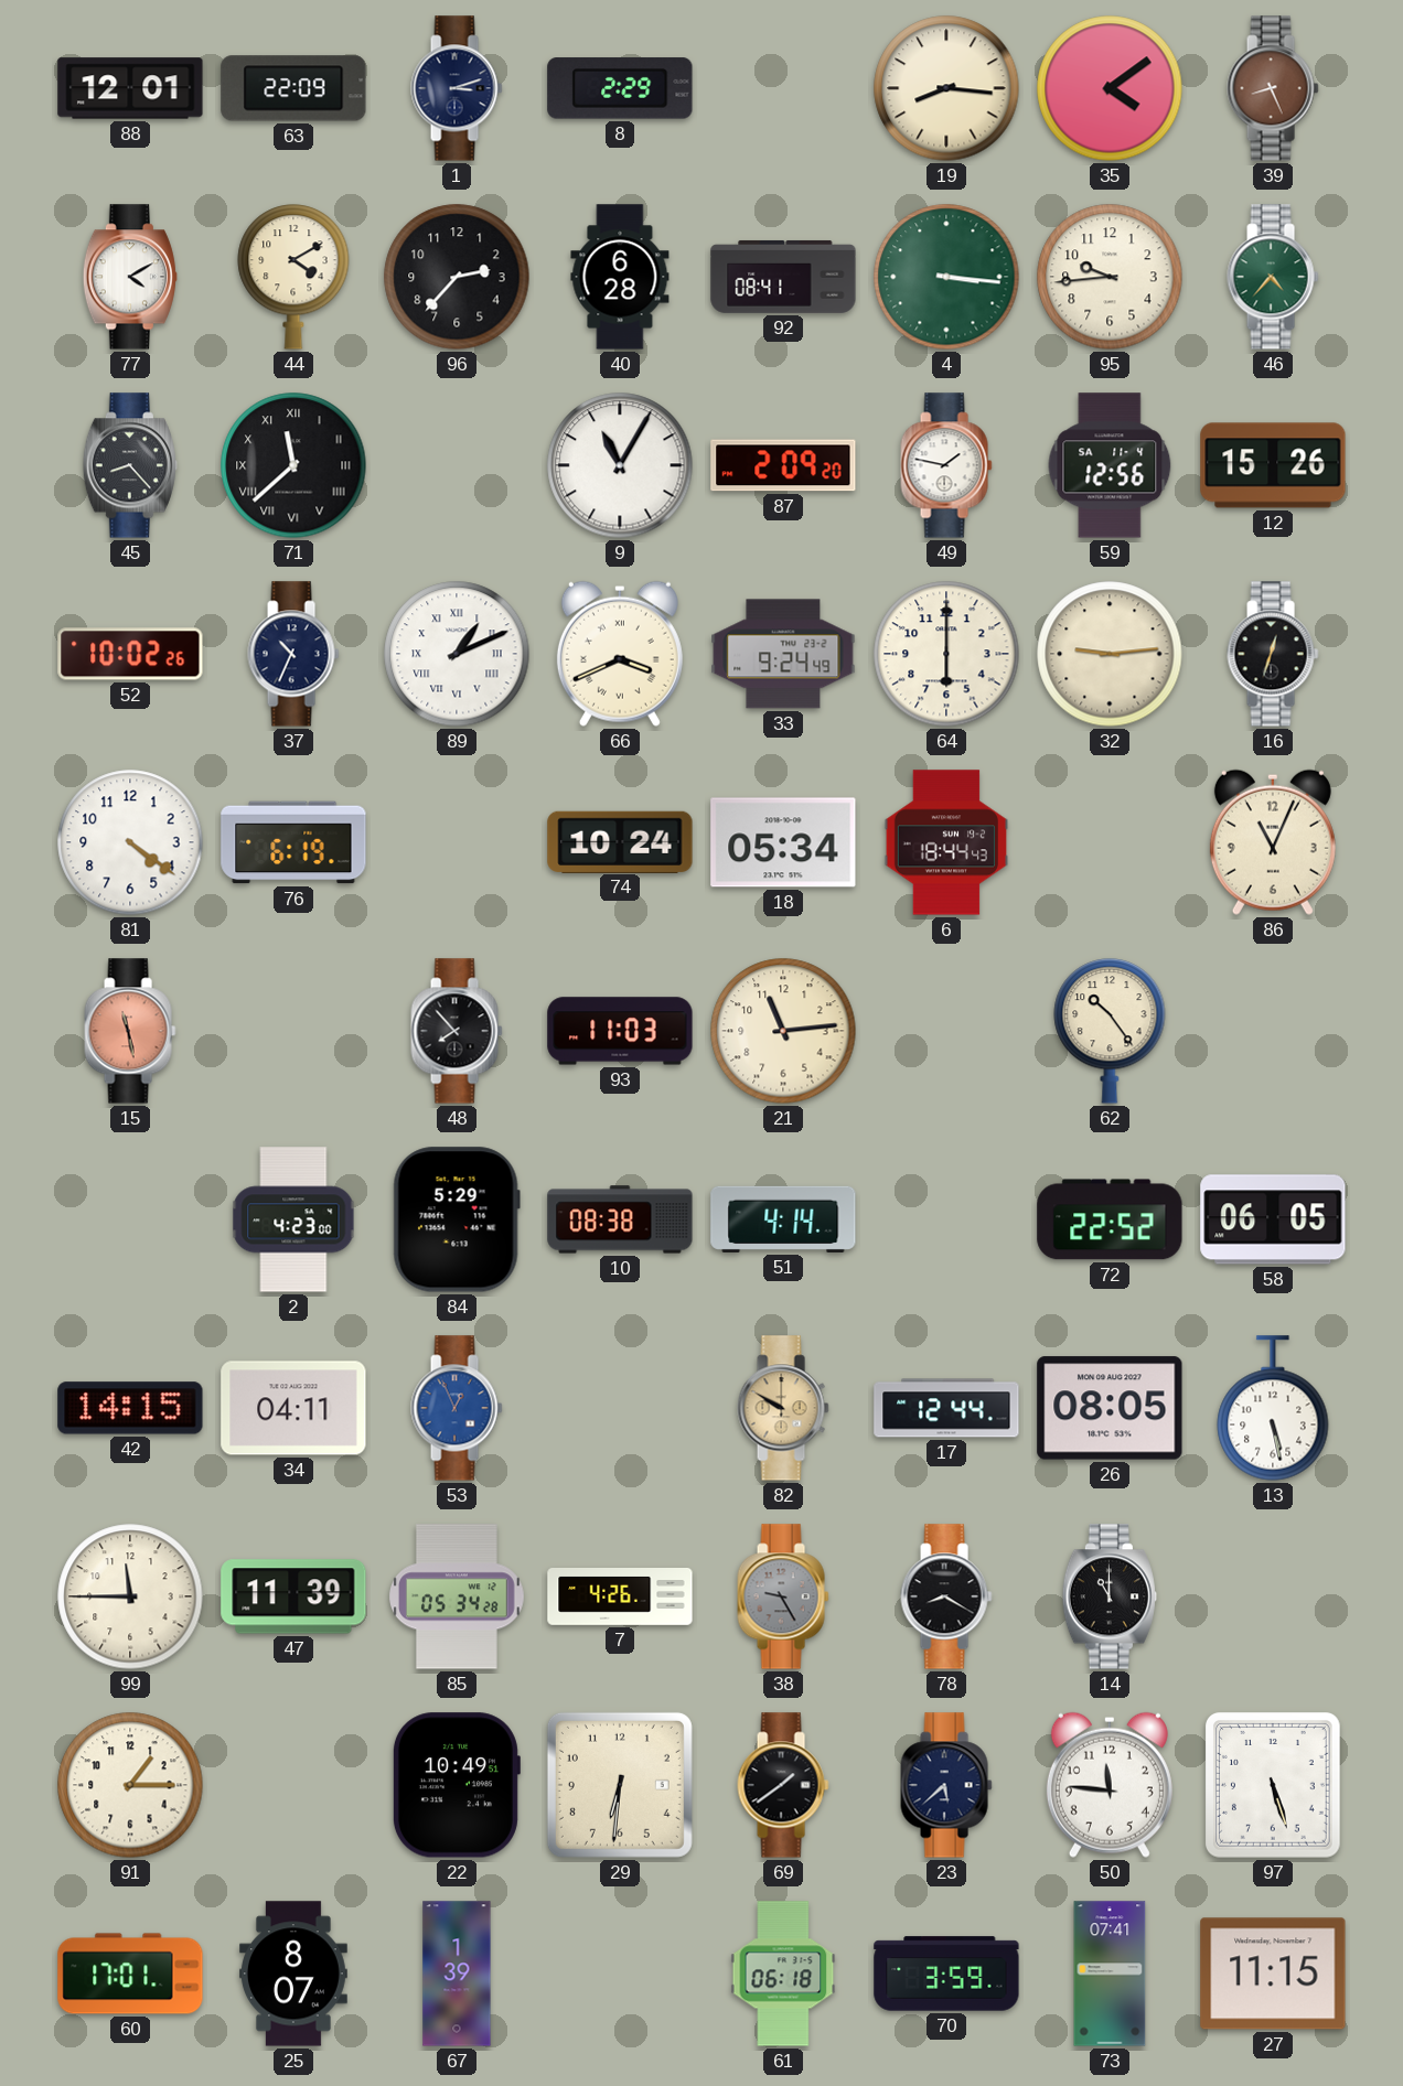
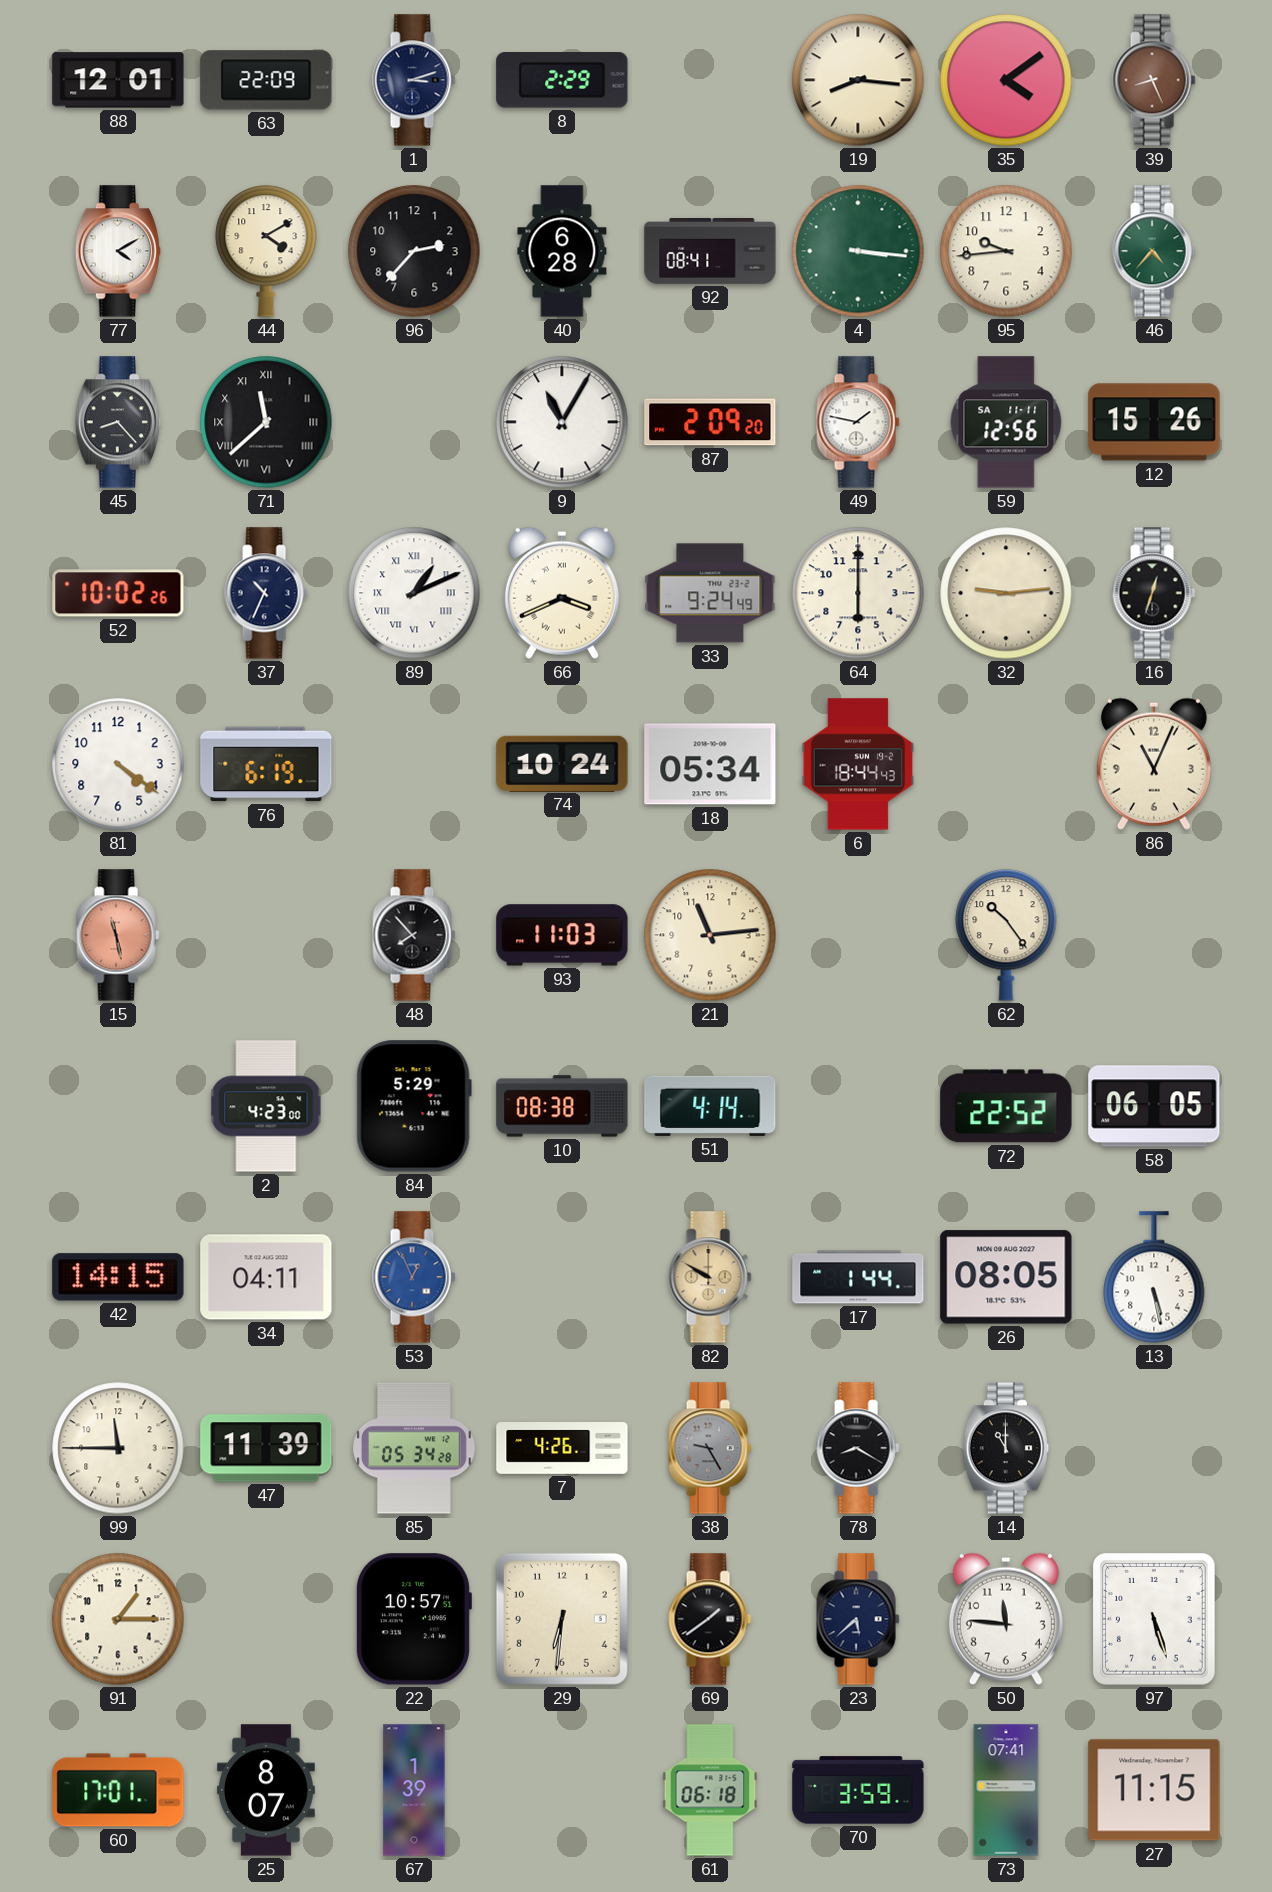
59 date: SA 11-4 -> SA 11-11
17: 12:44 -> 1:44
22: 10:49 -> 10:57
